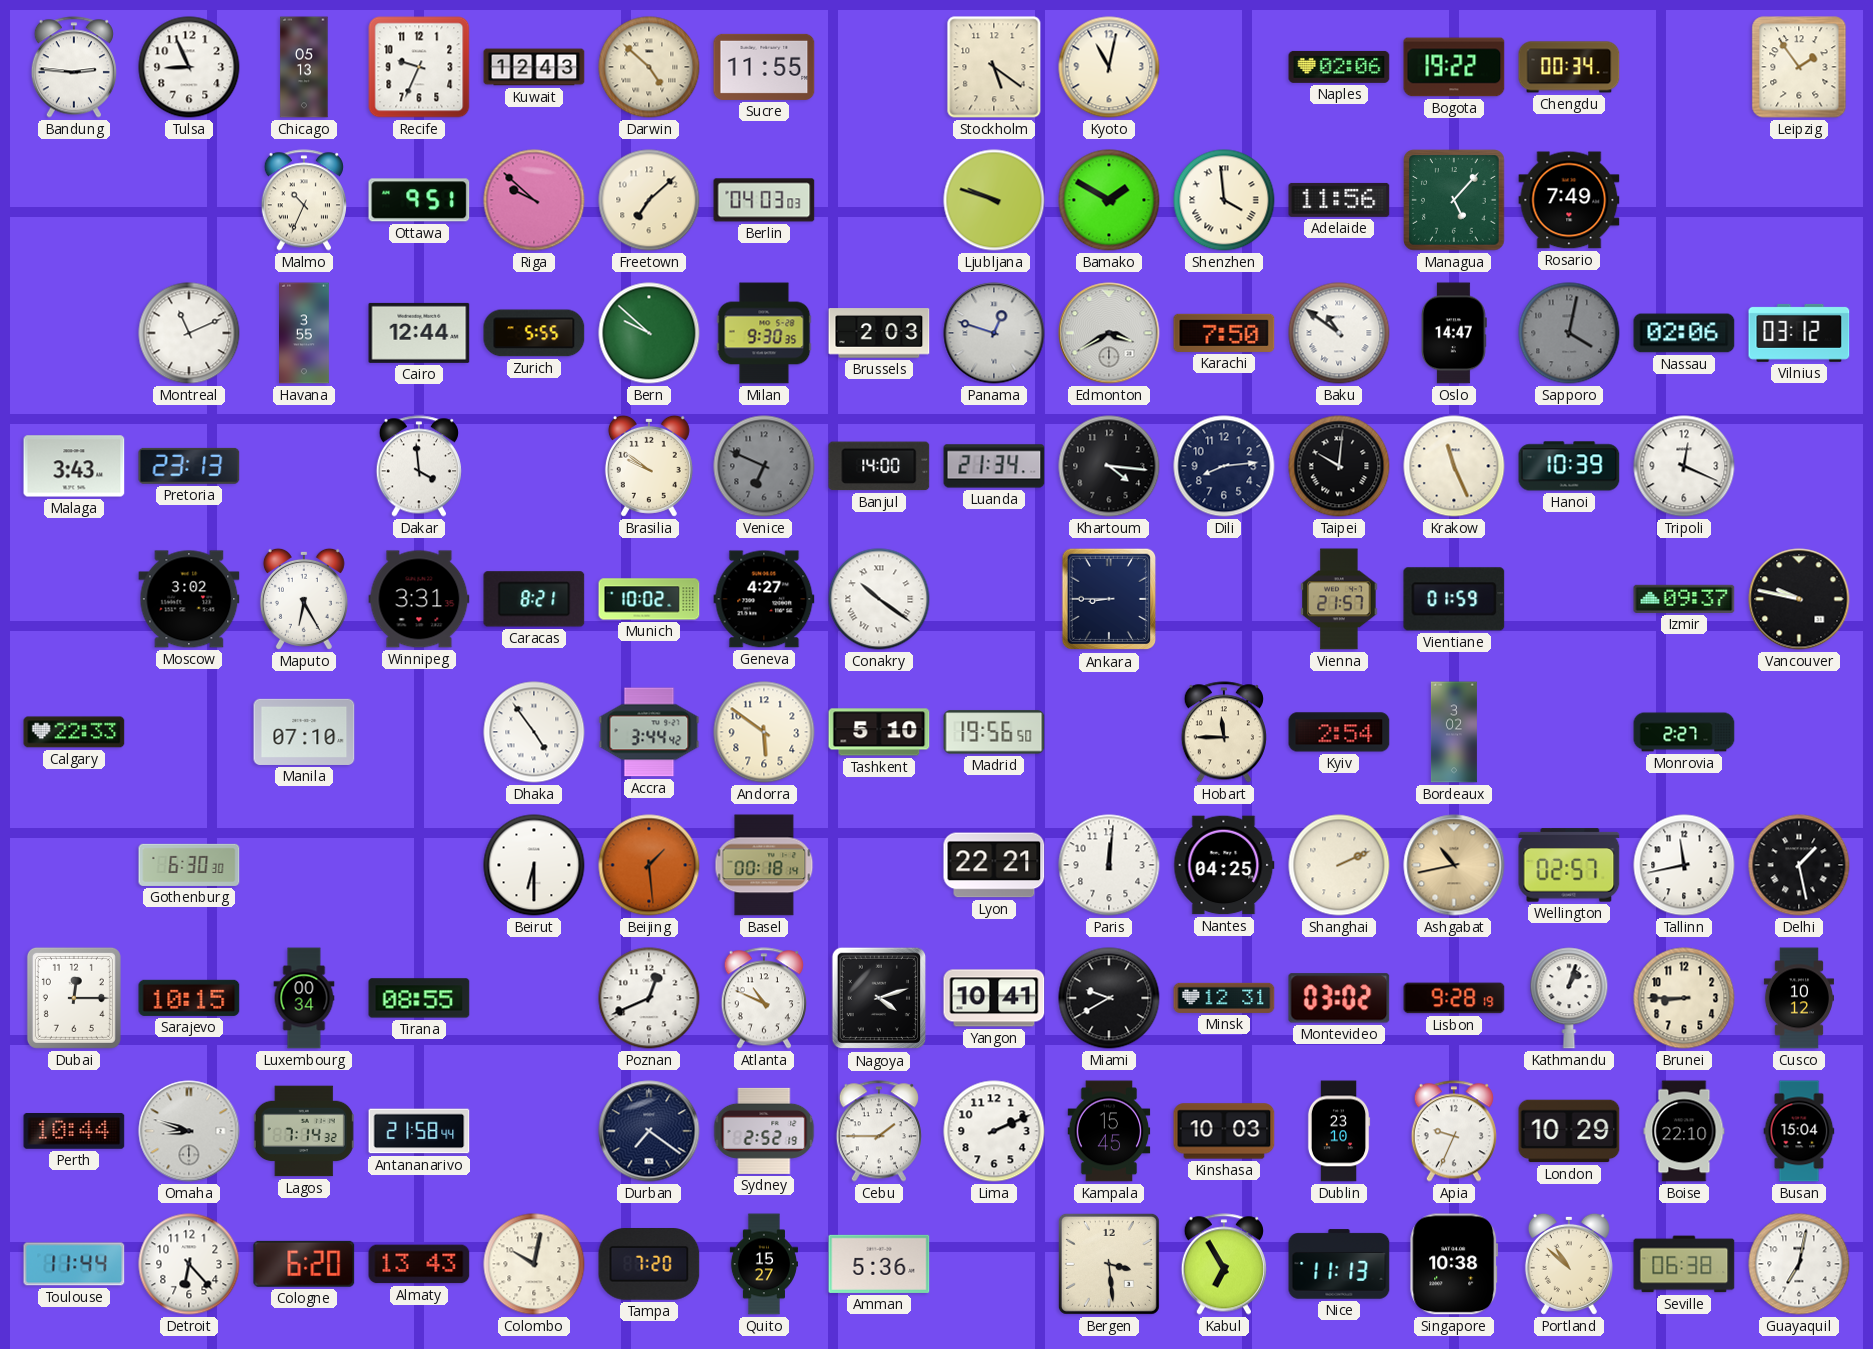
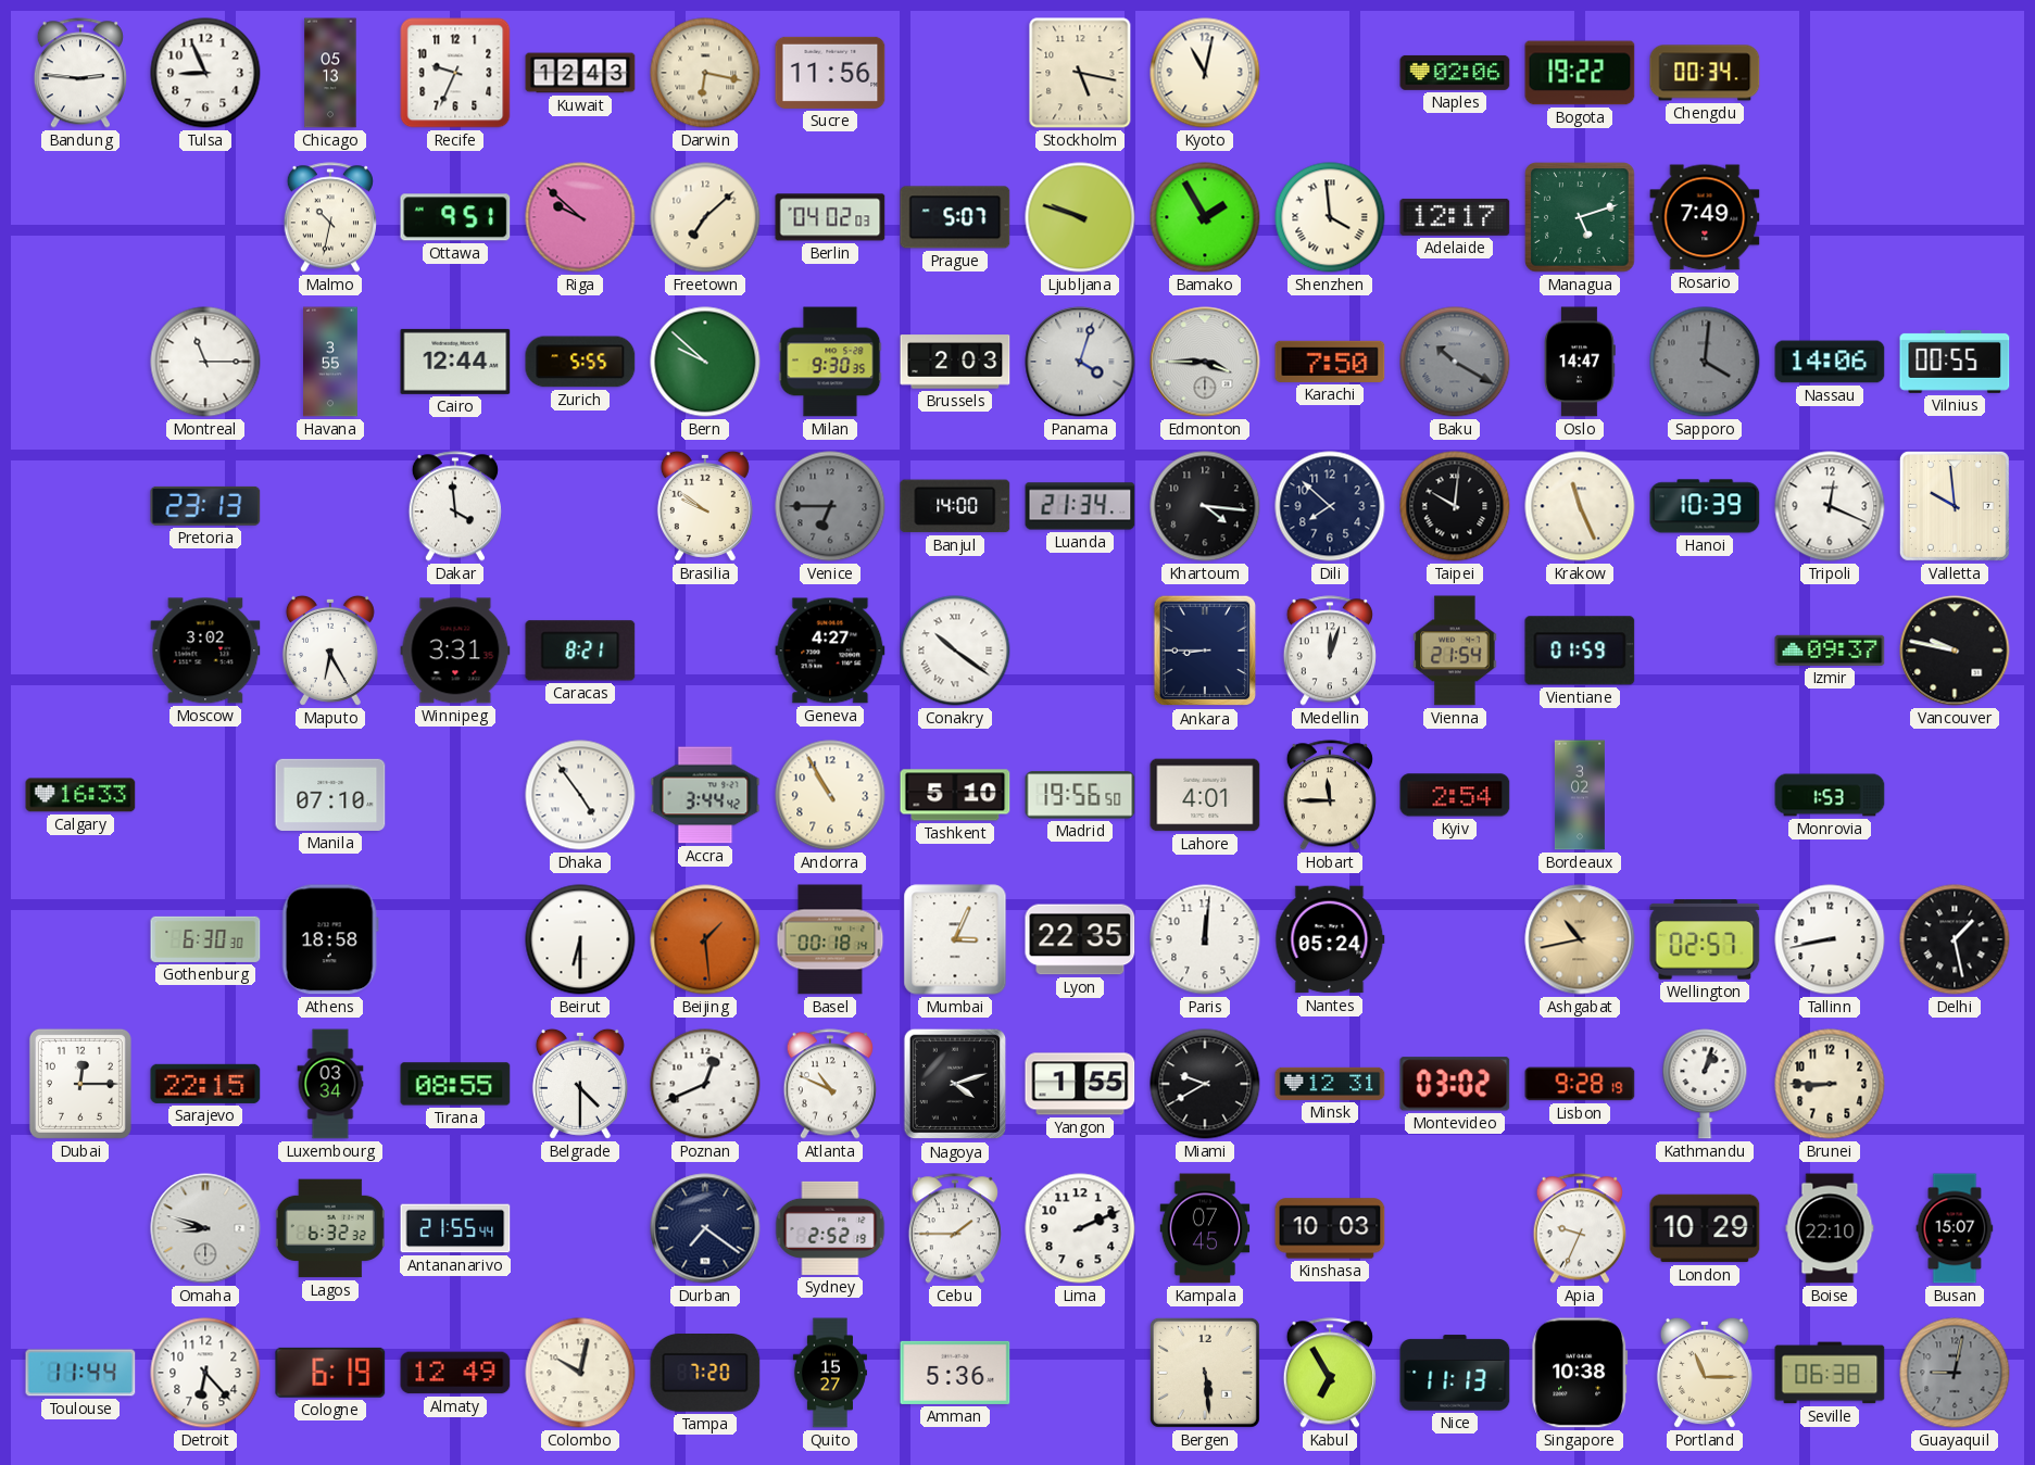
Darwin: 4:52 -> 6:17
Sucre: 11:55 -> 11:56
Stockholm: 5:21 -> 5:17
Leipzig: 1:54 -> none
Malmo: 10:34 -> 10:32
Berlin: 04:03 -> 04:02
Prague: none -> 5:07
Bamako: 1:50 -> 1:55
Adelaide: 11:56 -> 12:17
Managua: 5:07 -> 5:12
Montreal: 11:11 -> 11:15
Panama: 12:48 -> 4:03
Edmonton: 3:40 -> 3:45
Baku: 10:51 -> 10:20
Baku dial: white -> grey
Sapporo: 4:02 -> 4:01
Nassau: 02:06 -> 14:06
Vilnius: 03:12 -> 00:55
Malaga: 3:43 -> none
Venice: 6:49 -> 6:45
Dili: 8:14 -> 7:52
Valletta: none -> 9:59
Munich: 10:02 -> none
Medellin: none -> 12:03
Vienna: 21:57 -> 21:54
Calgary: 22:33 -> 16:33
Andorra: 5:51 -> 10:55
Lahore: none -> 4:01
Monrovia: 2:27 -> 1:53
Athens: none -> 18:58
Mumbai: none -> 3:04
Lyon: 22:21 -> 22:35
Nantes: 04:25 -> 05:24
Shanghai: 2:11 -> none
Tallinn: 11:43 -> 8:43
Sarajevo: 10:15 -> 22:15
Luxembourg: 00:34 -> 03:34
Belgrade: none -> 4:30
Yangon: 10:41 -> 1:55
Cusco: 10:12 -> none
Perth: 10:44 -> none
Lagos: 7:14 -> 6:32
Antananarivo: 21:58 -> 21:55
Kampala: 15:45 -> 07:45
Dublin: 23:10 -> none
Busan: 15:04 -> 15:07
Cologne: 6:20 -> 6:19
Almaty: 13:43 -> 12:49
Bergen: 3:29 -> 5:29
Portland: 10:52 -> 11:15
Guayaquil: 7:02 -> 9:02
Guayaquil dial: white -> grey
